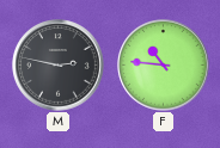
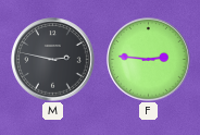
F: 10:46 -> 2:46
